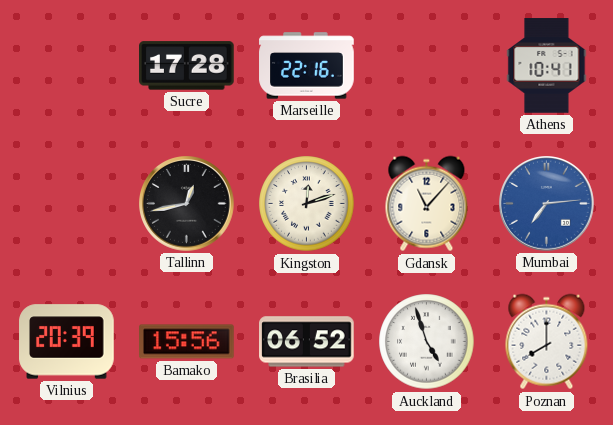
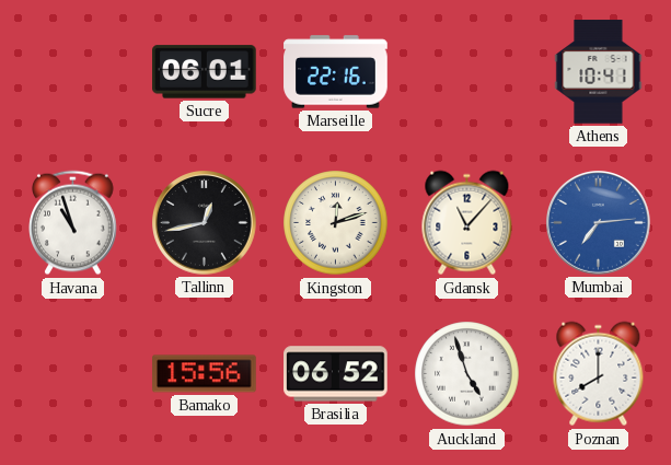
Sucre: 17:28 -> 06:01
Havana: none -> 10:57
Vilnius: 20:39 -> none
